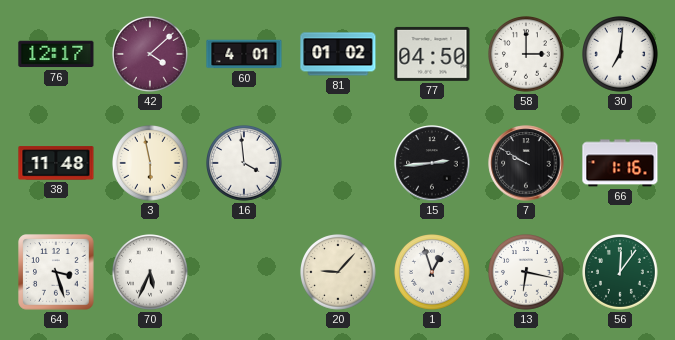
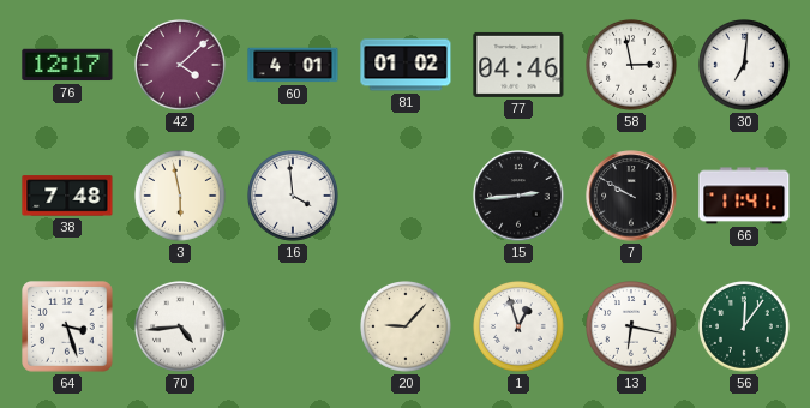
77: 04:50 -> 04:46
58: 3:00 -> 2:58
38: 11:48 -> 7:48
66: 1:16 -> 11:41
70: 5:34 -> 4:44
